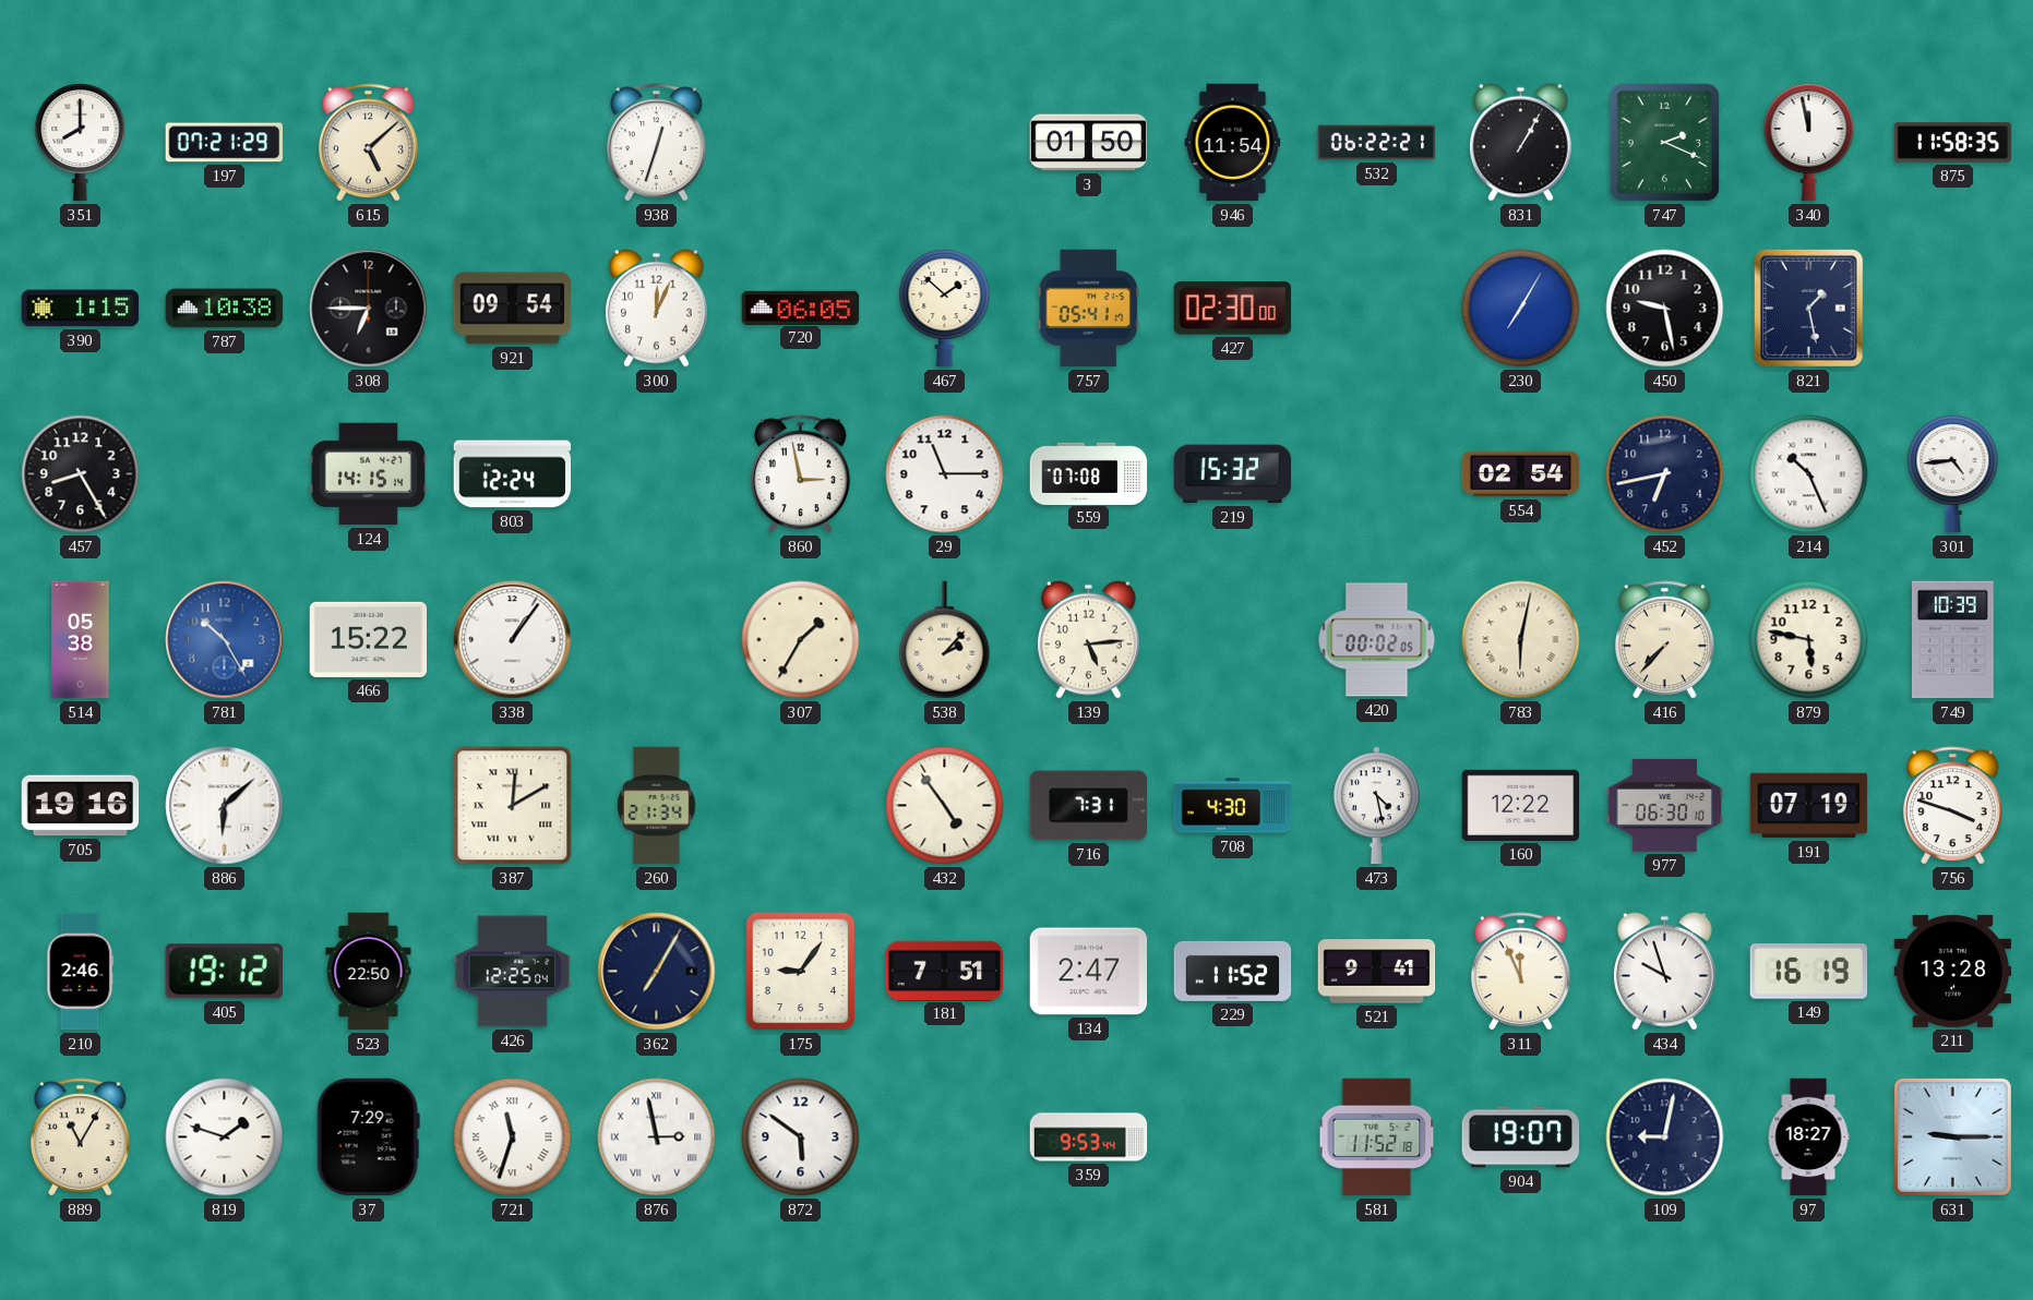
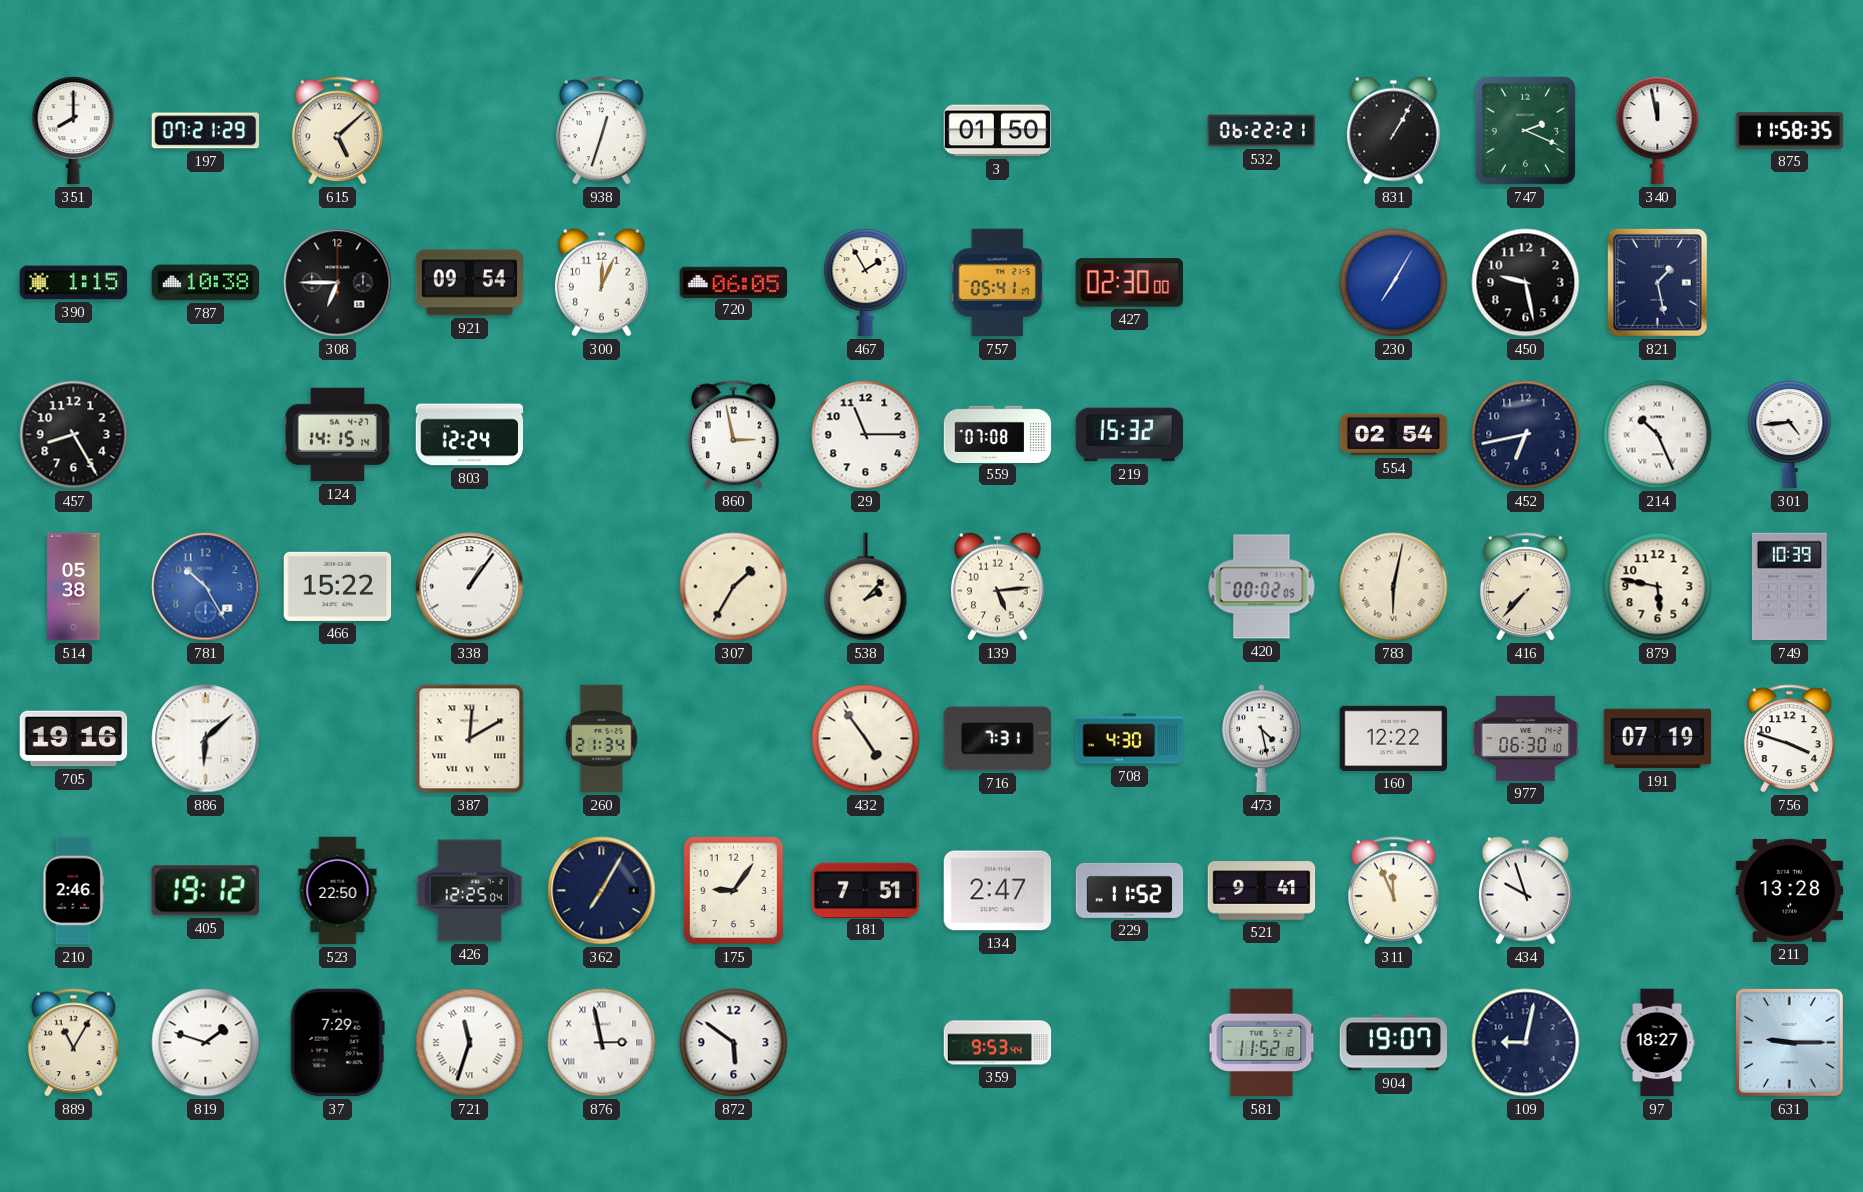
946: 11:54 -> none
467: 1:52 -> 1:55
149: 16:19 -> none
